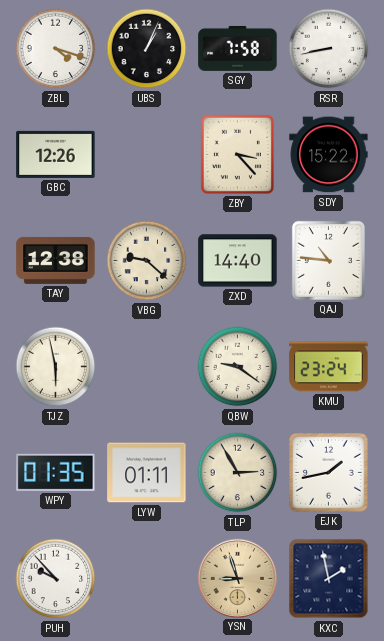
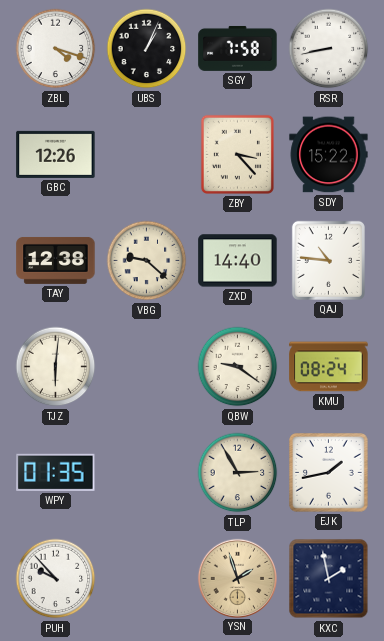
TJZ: 5:58 -> 6:01
KMU: 23:24 -> 08:24
LYW: 01:11 -> none
YSN: 8:57 -> 1:57
